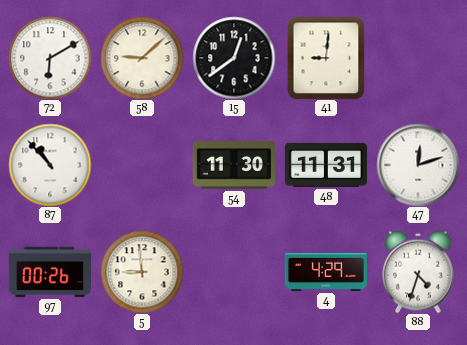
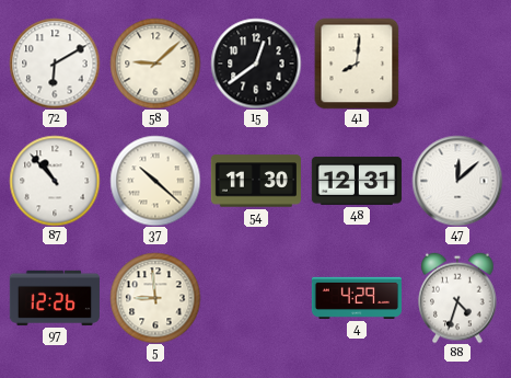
41: 9:01 -> 8:01
37: none -> 10:22
48: 11:31 -> 12:31
47: 12:12 -> 12:08
97: 00:26 -> 12:26
